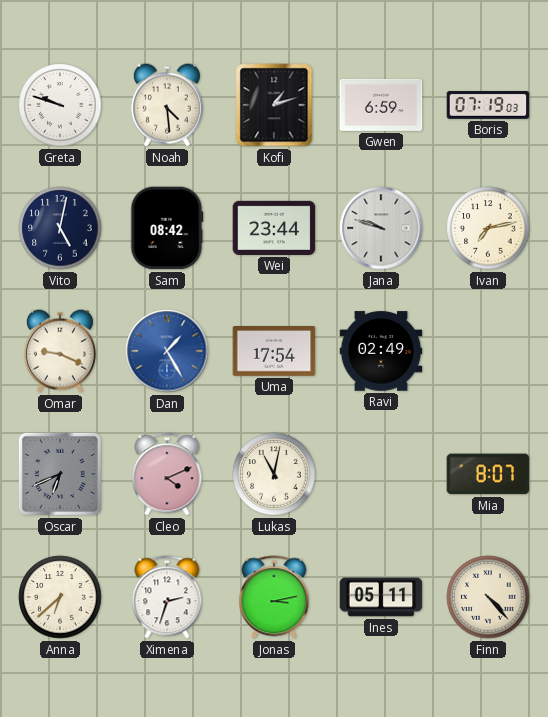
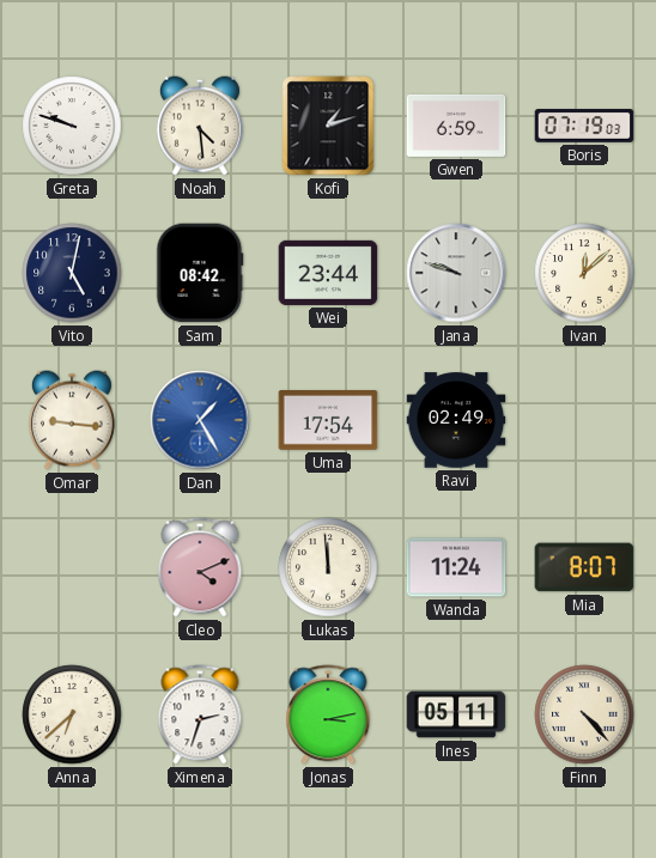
Ivan: 7:13 -> 12:08
Omar: 9:19 -> 9:16
Oscar: 6:41 -> none
Lukas: 11:02 -> 11:59
Wanda: none -> 11:24
